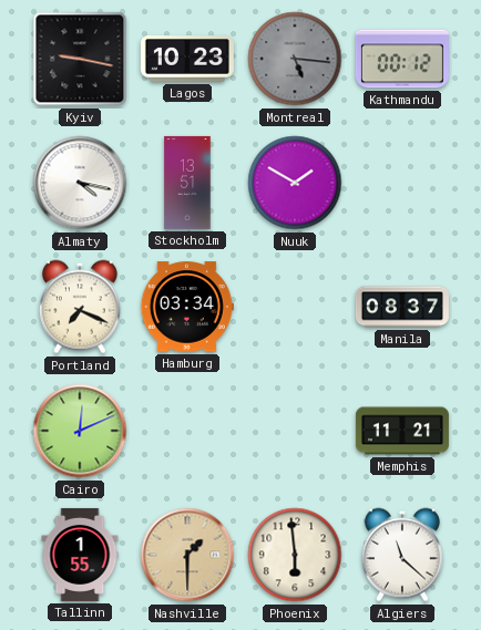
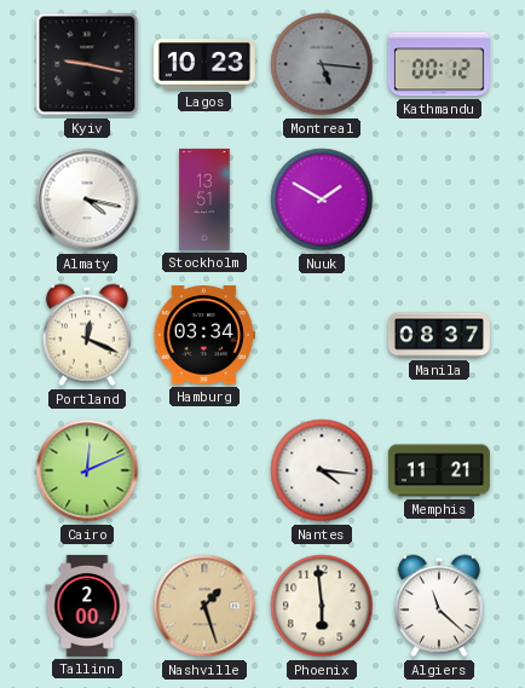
Portland: 7:19 -> 12:19
Nantes: none -> 4:16
Tallinn: 1:55 -> 2:00
Nashville: 1:30 -> 1:27
